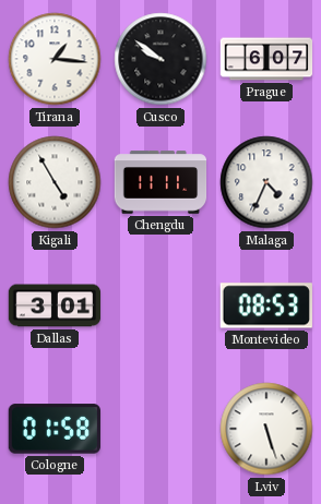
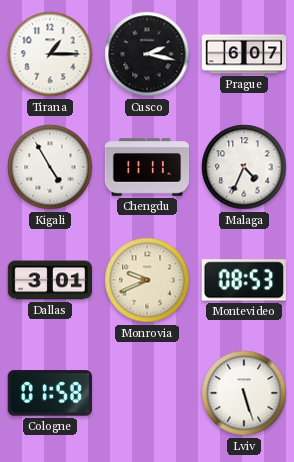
Tirana: 1:16 -> 1:15
Cusco: 9:51 -> 2:17
Monrovia: none -> 9:41
